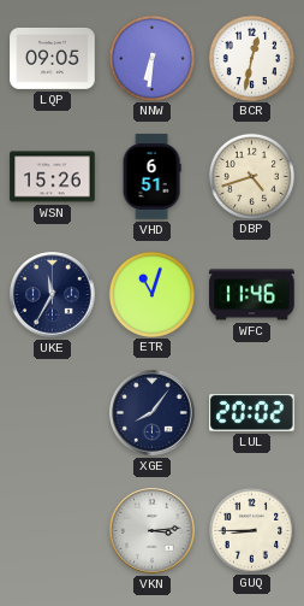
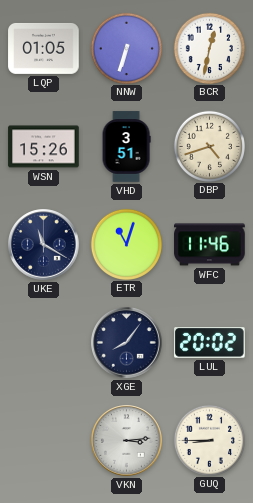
LQP: 09:05 -> 01:05
NNW: 6:31 -> 6:33
VHD: 6:51 -> 3:51
UKE: 11:35 -> 11:20
